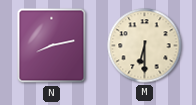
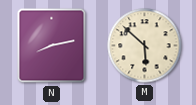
M: 6:30 -> 5:52
